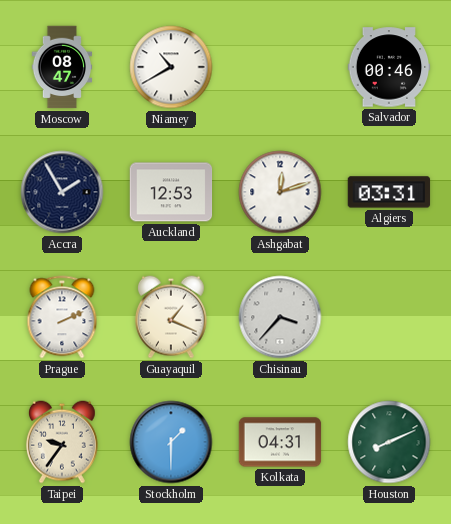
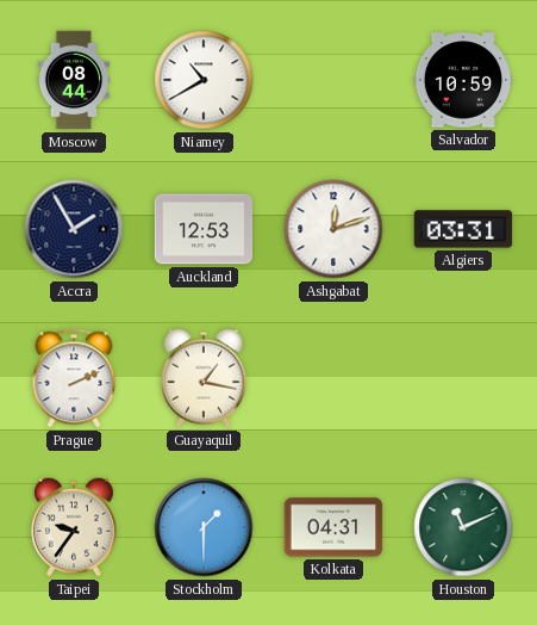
Moscow: 08:47 -> 08:44
Salvador: 00:46 -> 10:59
Guayaquil: 1:19 -> 1:17
Chisinau: 3:37 -> none
Houston: 8:11 -> 11:11
